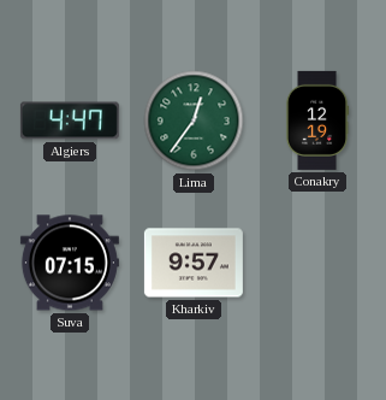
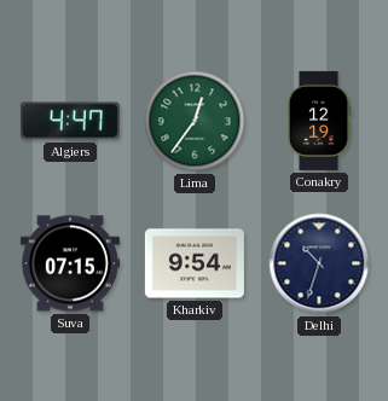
Kharkiv: 9:57 -> 9:54
Delhi: none -> 10:33
